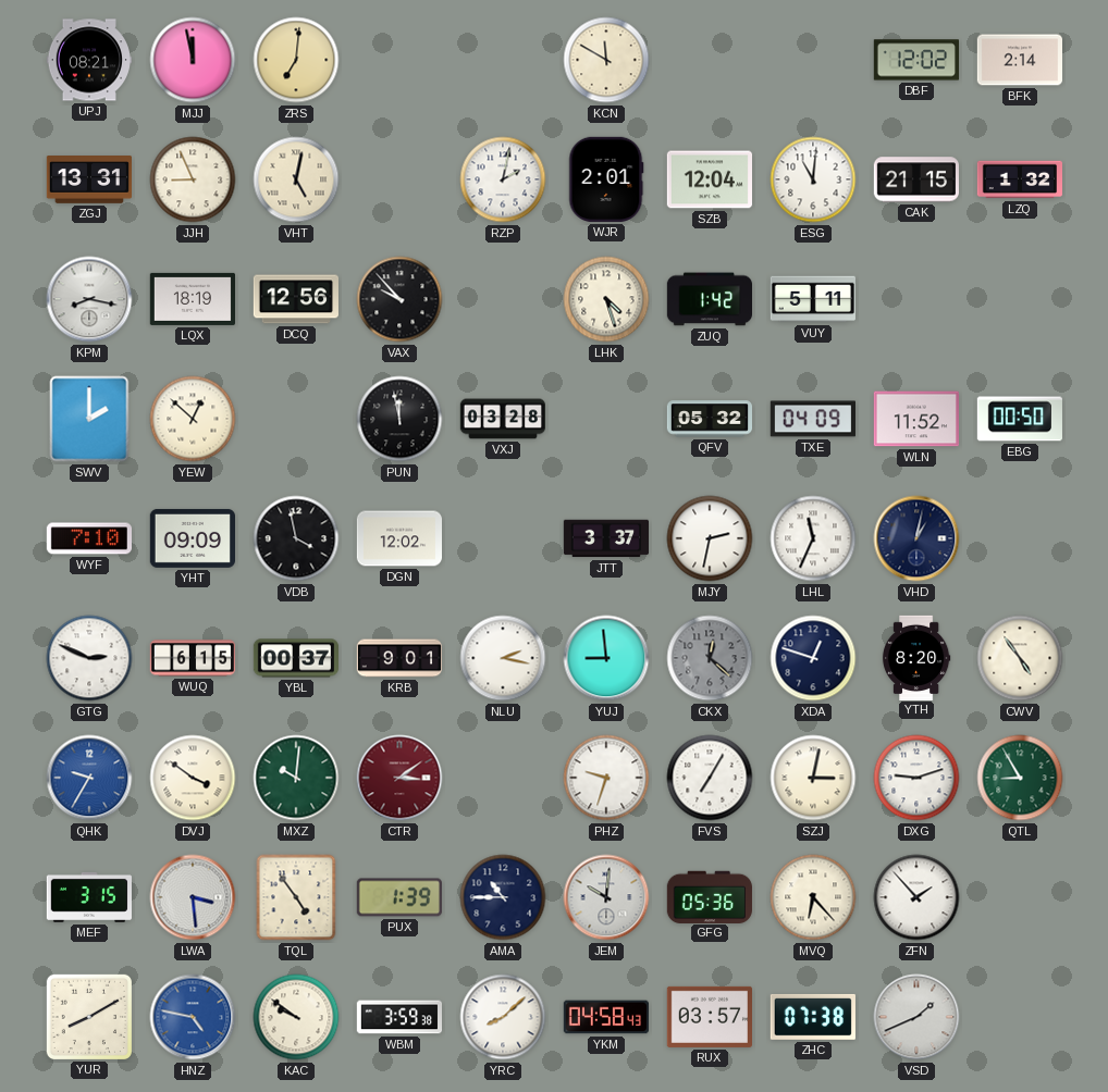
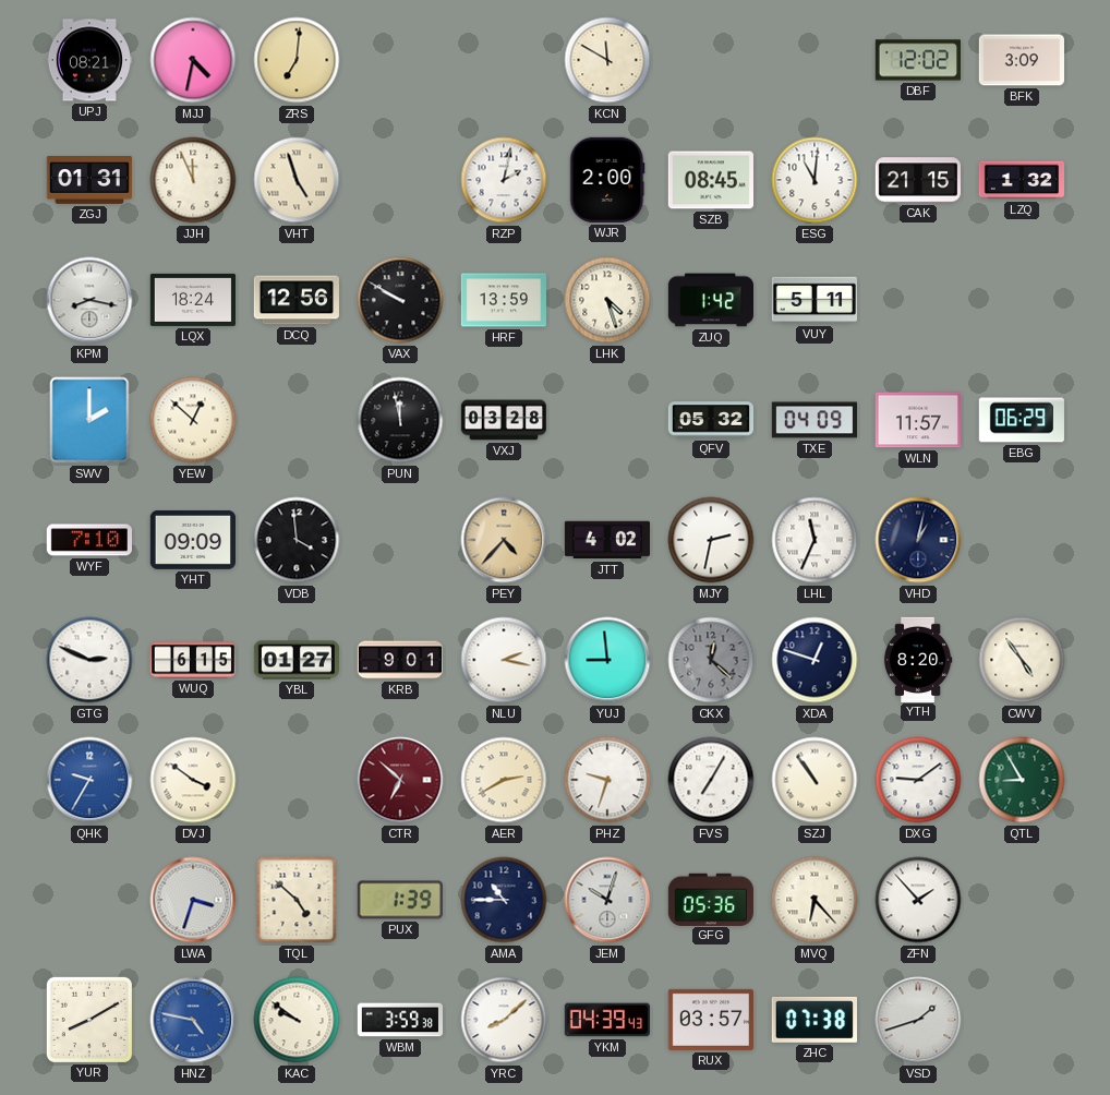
MJJ: 11:58 -> 4:32
BFK: 2:14 -> 3:09
ZGJ: 13:31 -> 01:31
JJH: 8:56 -> 11:56
VHT: 5:02 -> 4:57
WJR: 2:01 -> 2:00
SZB: 12:04 -> 08:45
LQX: 18:19 -> 18:24
VAX: 9:53 -> 9:50
HRF: none -> 13:59
WLN: 11:52 -> 11:57
EBG: 00:50 -> 06:29
VDB: 3:58 -> 3:59
DGN: 12:02 -> none
PEY: none -> 4:37
JTT: 3:37 -> 4:02
YBL: 00:37 -> 01:27
MXZ: 10:01 -> none
CTR: 3:09 -> 6:52
AER: none -> 2:40
SZJ: 3:02 -> 10:54
DXG: 9:12 -> 9:09
MEF: 3:15 -> none
LWA: 3:29 -> 3:33
TQL: 4:54 -> 4:52
JEM: 10:01 -> 10:03
YKM: 04:58 -> 04:39
VSD: 1:41 -> 1:42
